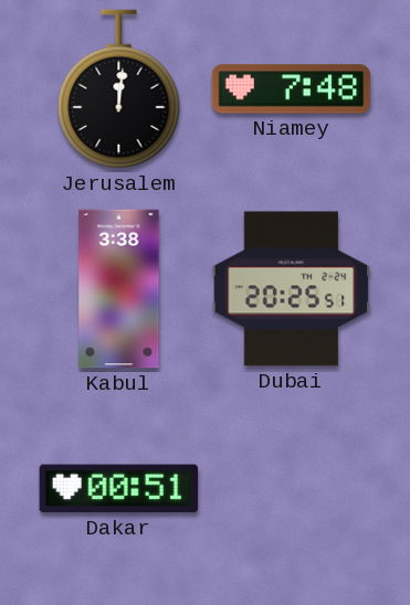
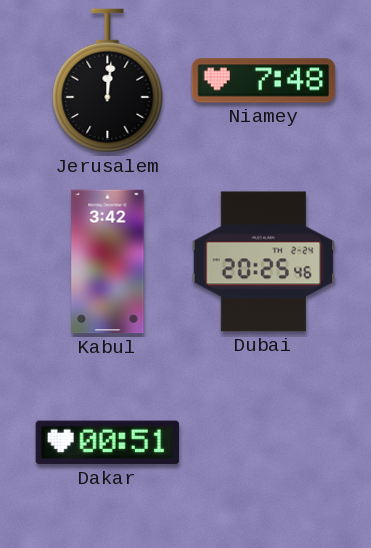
Kabul: 3:38 -> 3:42
Dubai: 20:25:51 -> 20:25:46
